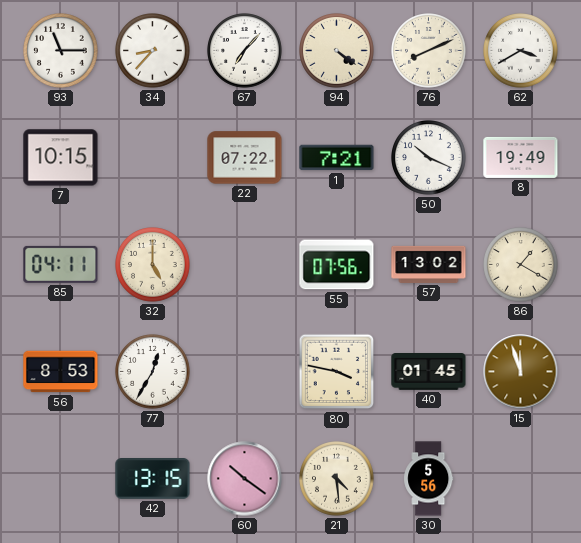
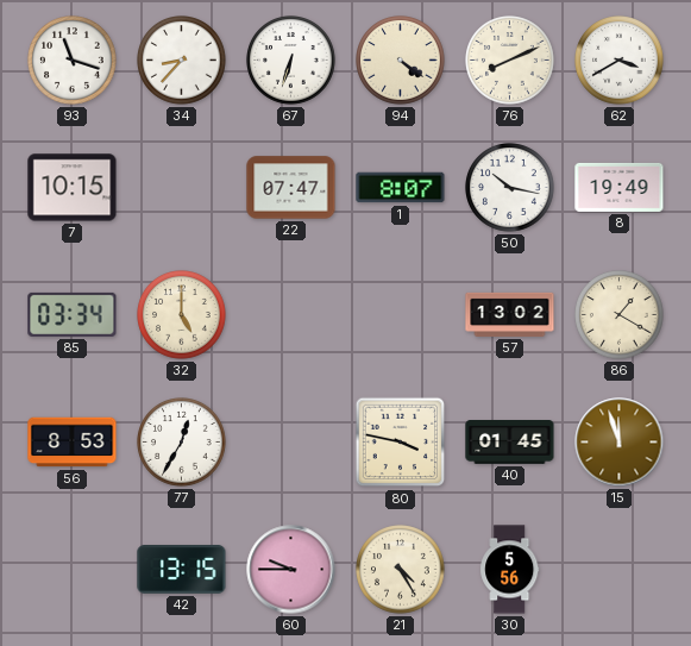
93: 11:15 -> 11:18
67: 7:07 -> 6:33
22: 07:22 -> 07:47
1: 7:21 -> 8:07
50: 10:19 -> 10:17
85: 04:11 -> 03:34
55: 07:56 -> none
60: 10:21 -> 9:45
21: 4:29 -> 4:25
